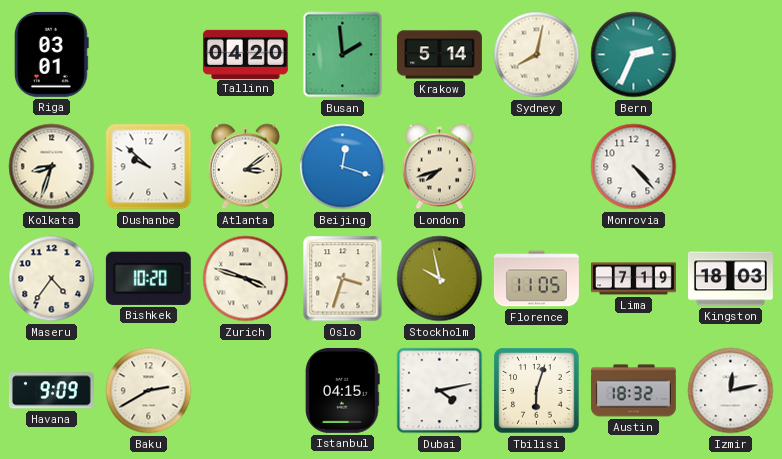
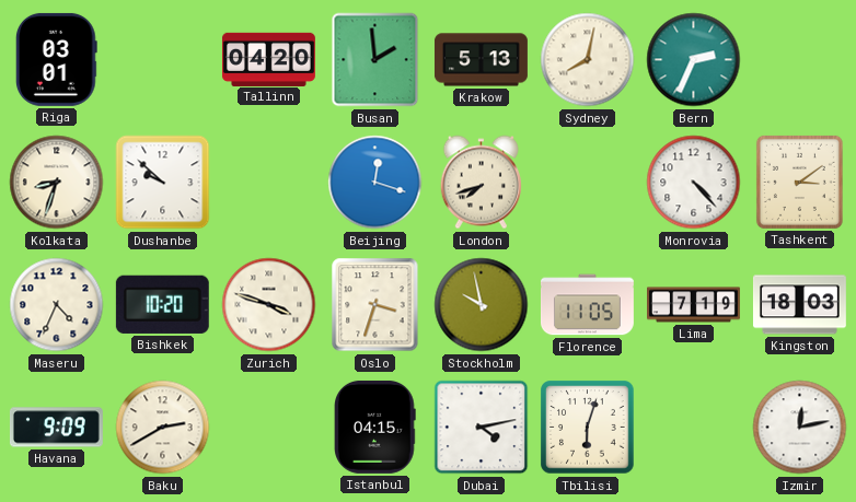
Krakow: 5:14 -> 5:13
Atlanta: 3:09 -> none
Tashkent: none -> 3:09
Maseru: 4:36 -> 4:34
Austin: 18:32 -> none
